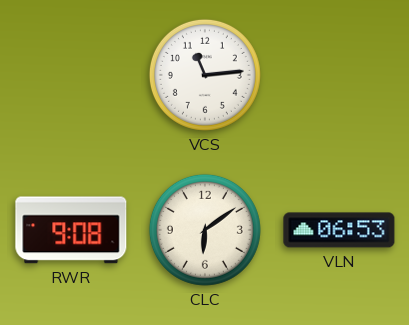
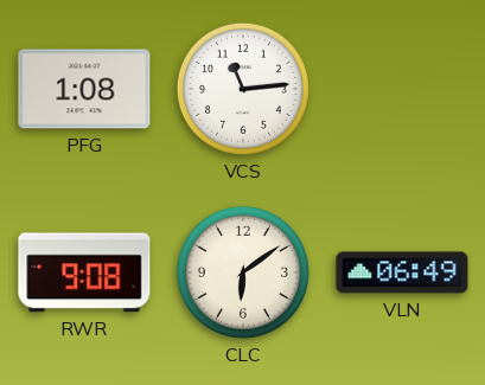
PFG: none -> 1:08
VLN: 06:53 -> 06:49
